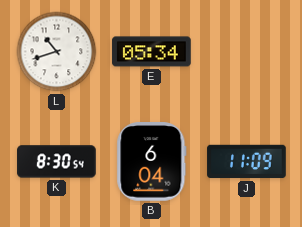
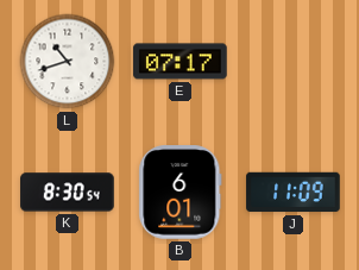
E: 05:34 -> 07:17
B: 6:04 -> 6:01
